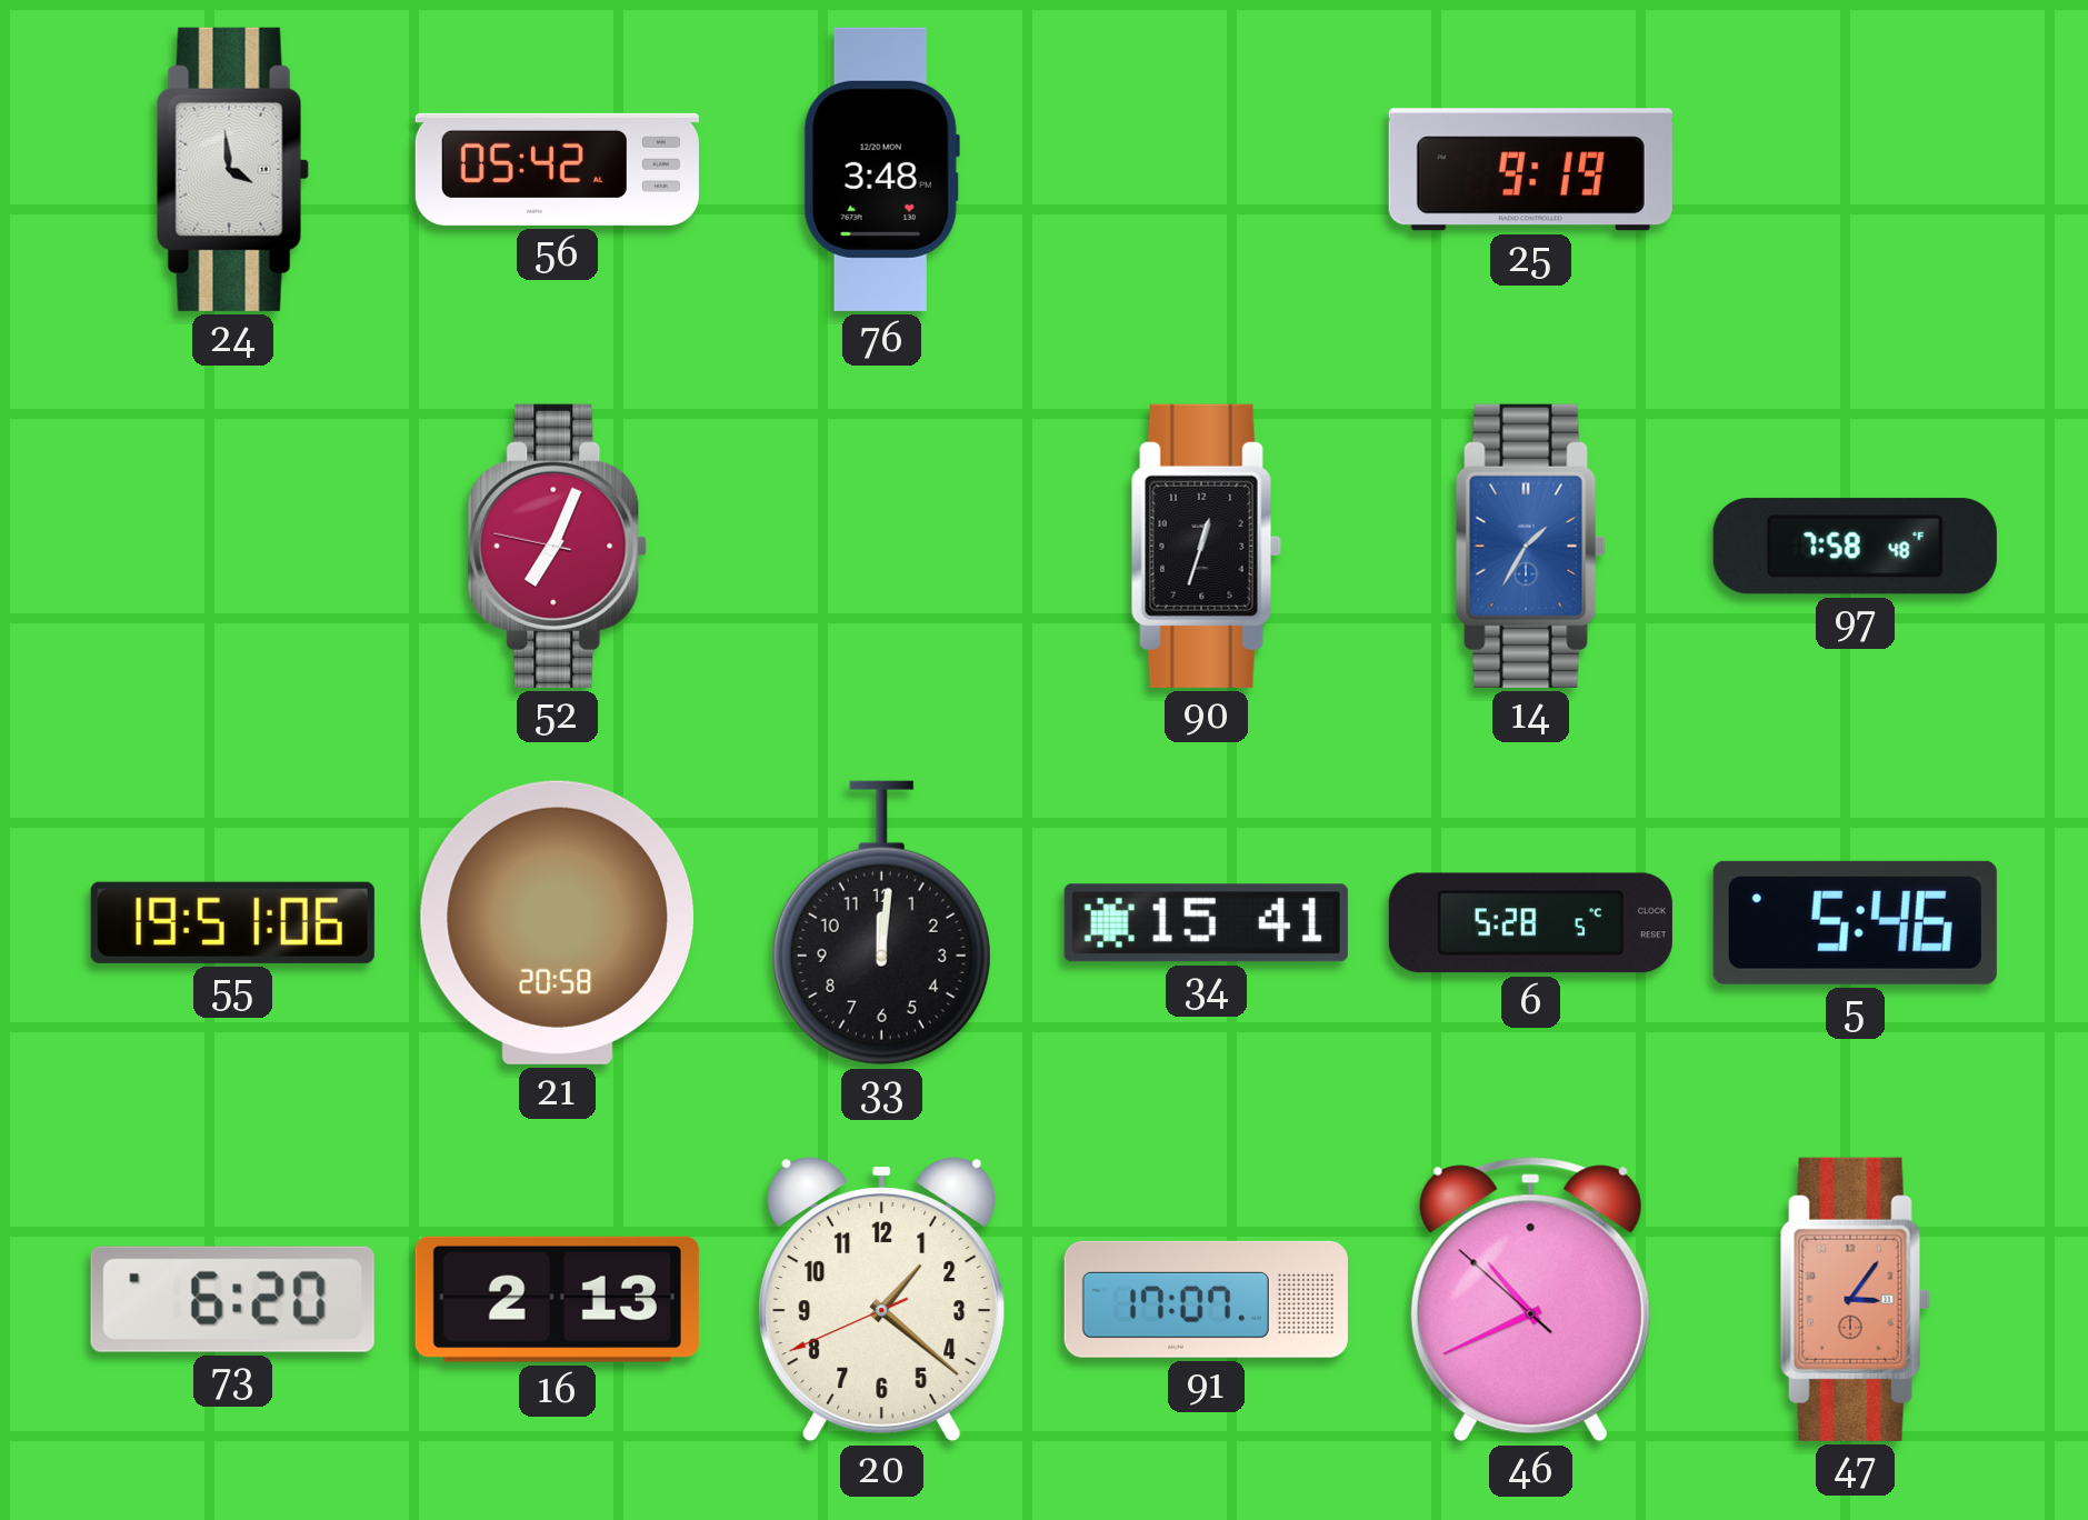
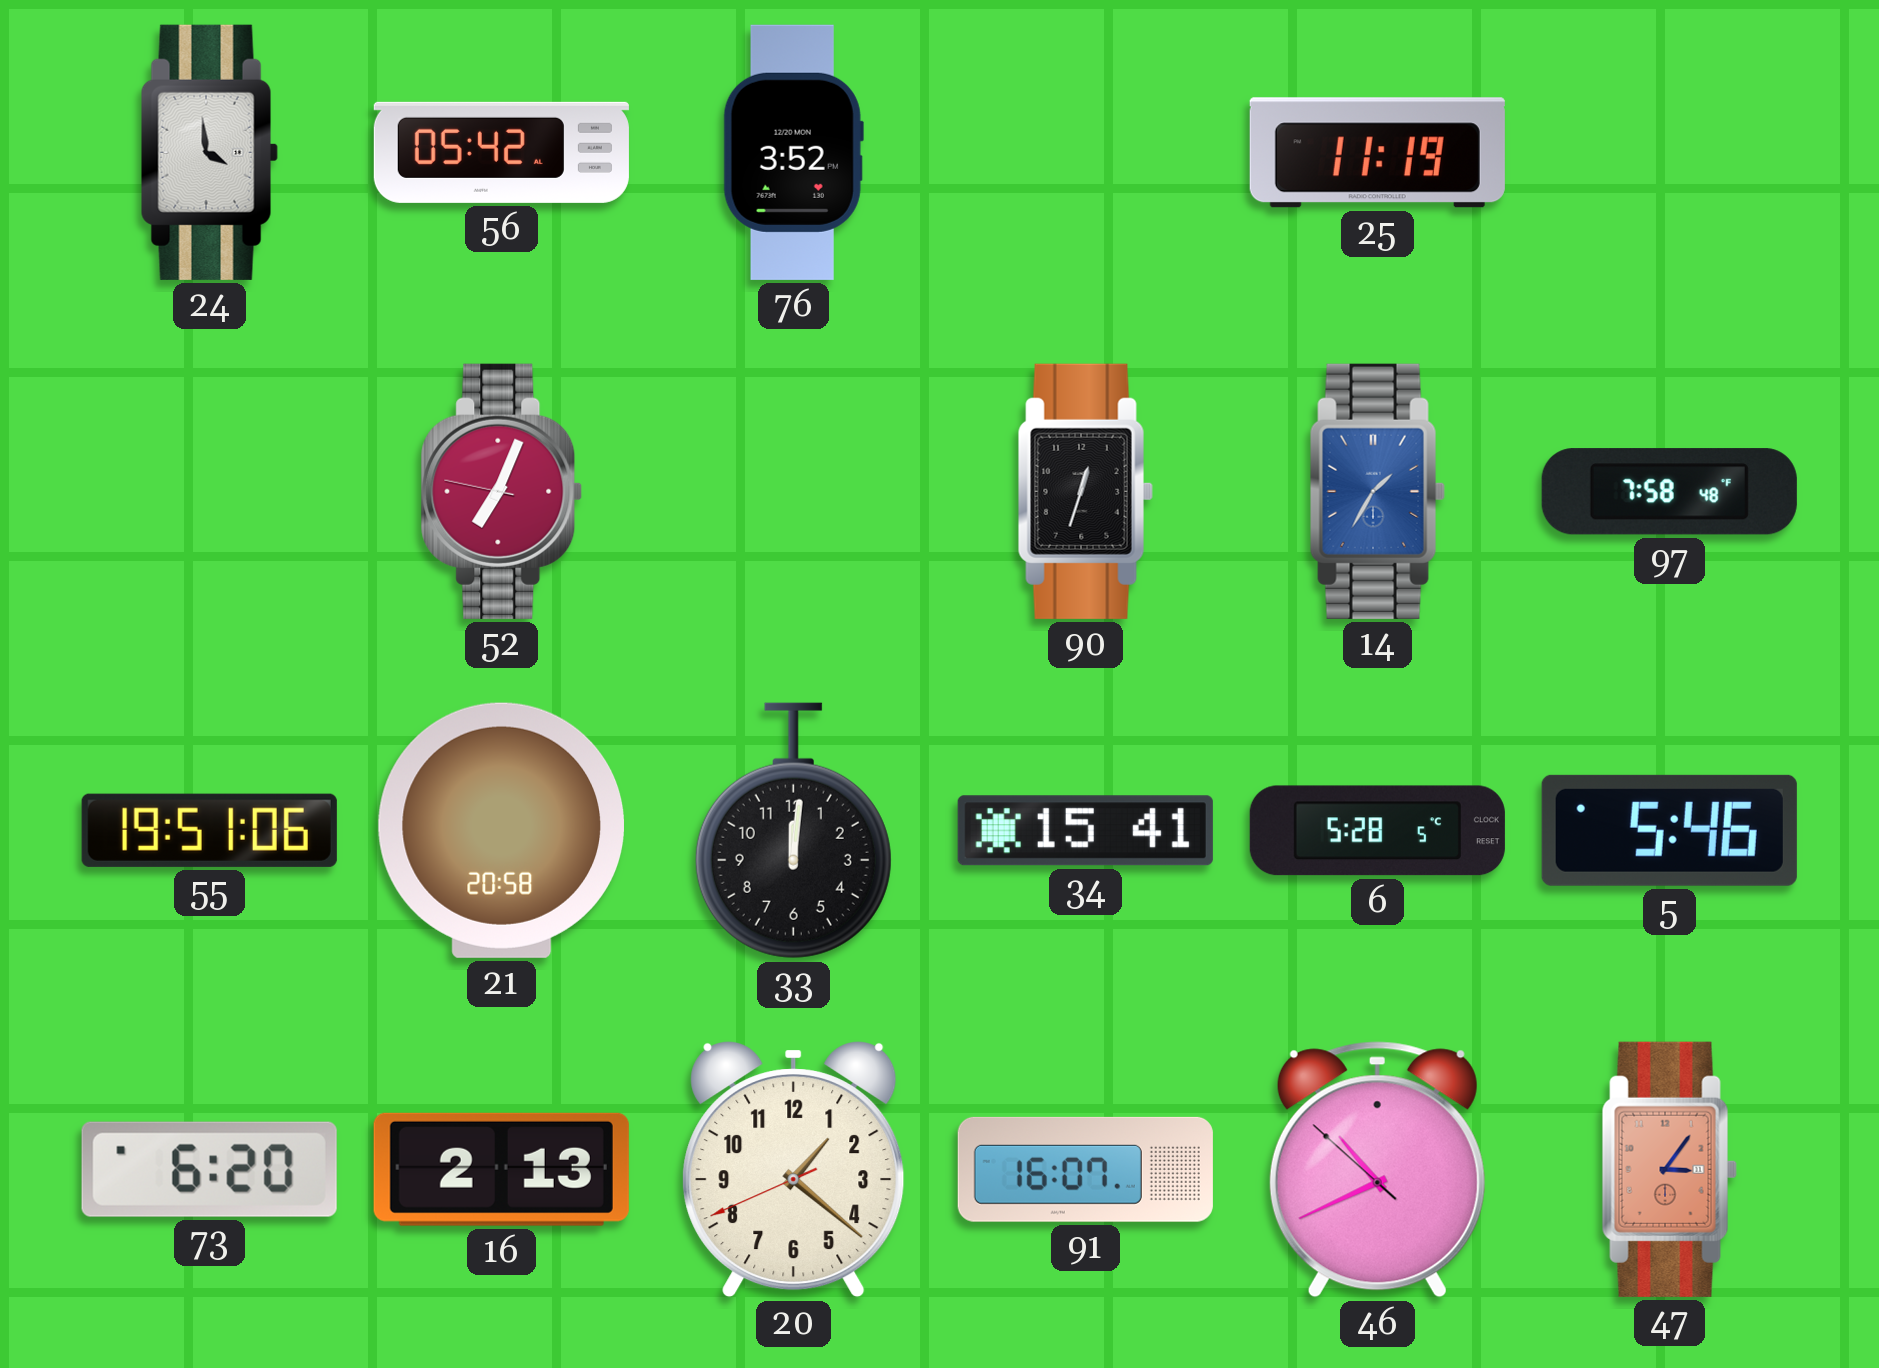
76: 3:48 -> 3:52
25: 9:19 -> 11:19
91: 17:07 -> 16:07
